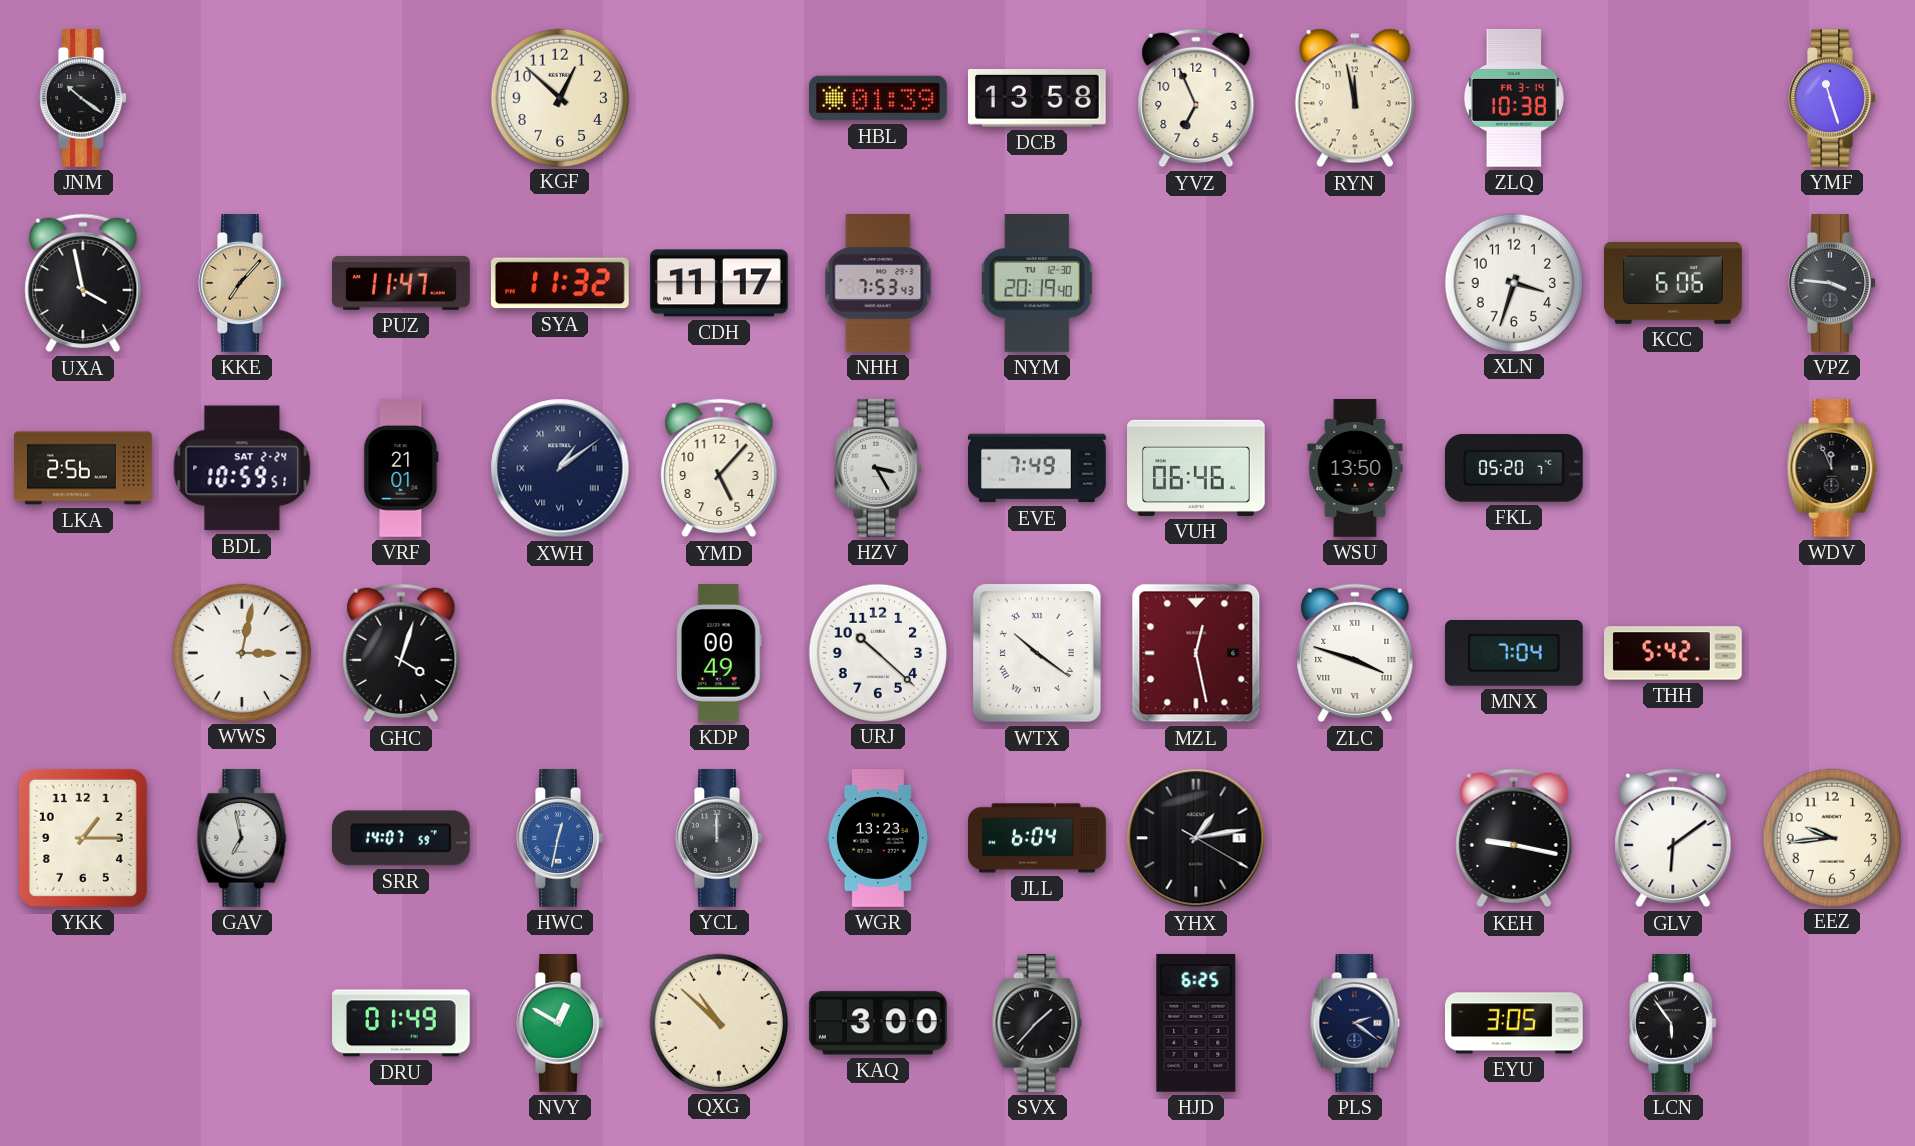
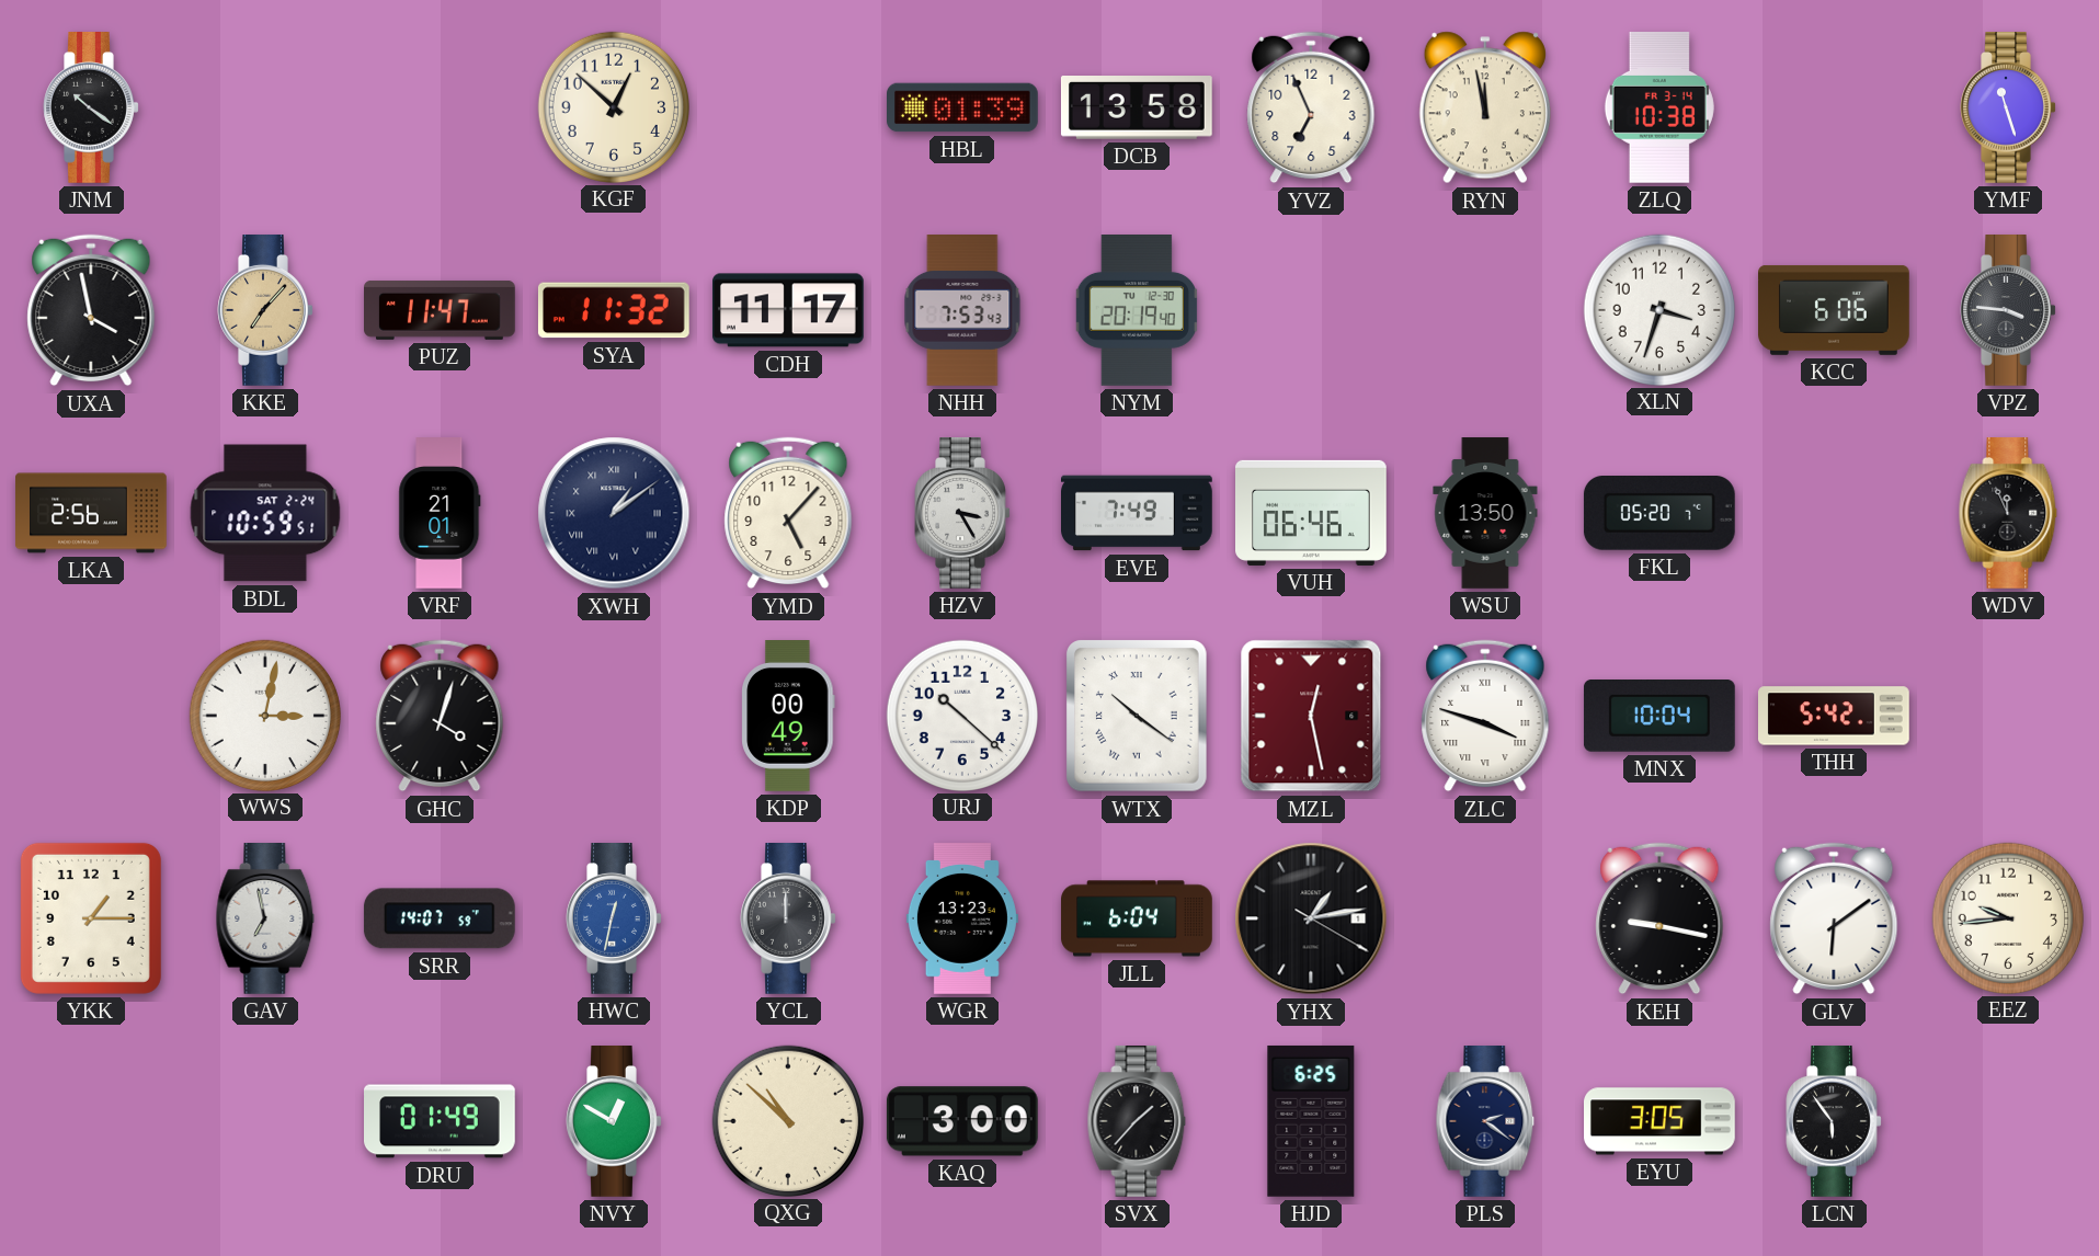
MNX: 7:04 -> 10:04
